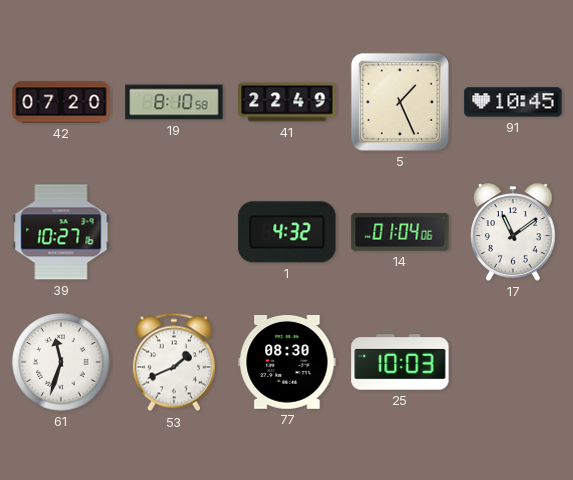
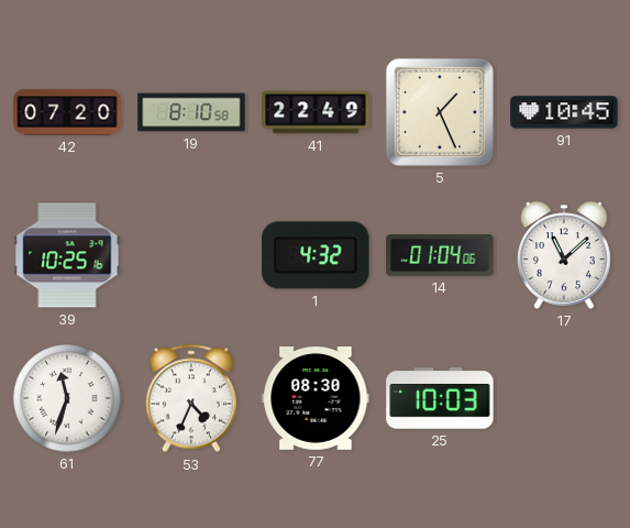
39: 10:27 -> 10:25
17: 11:09 -> 11:08
53: 1:41 -> 4:34
